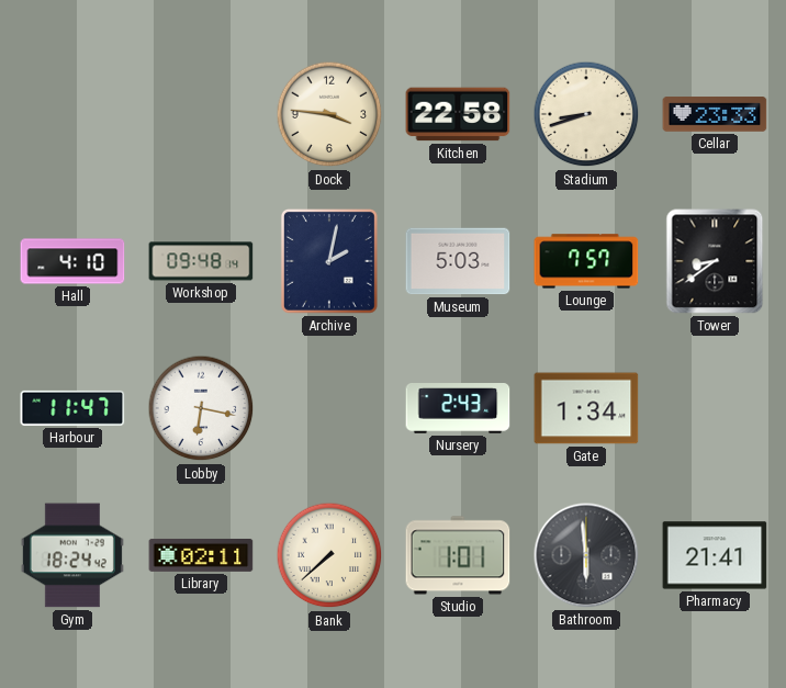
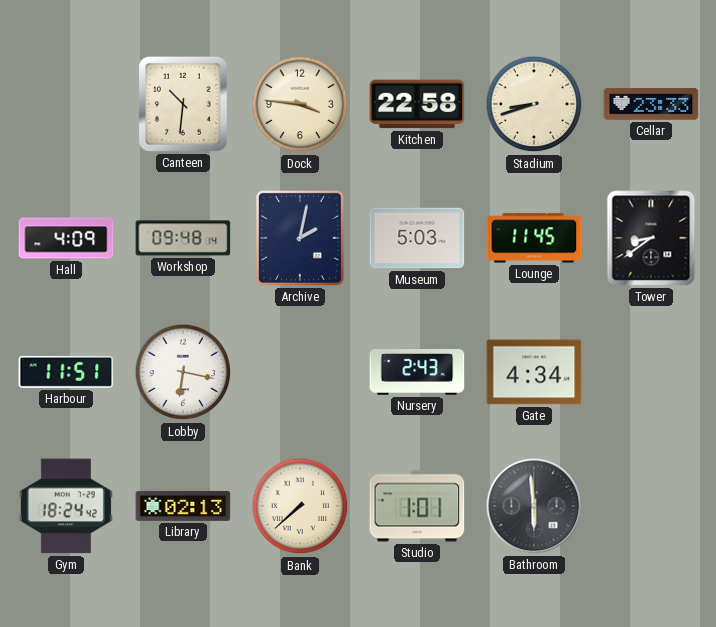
Canteen: none -> 10:31
Hall: 4:10 -> 4:09
Lounge: 7:57 -> 11:45
Harbour: 11:47 -> 11:51
Gate: 1:34 -> 4:34
Library: 02:11 -> 02:13
Pharmacy: 21:41 -> none
